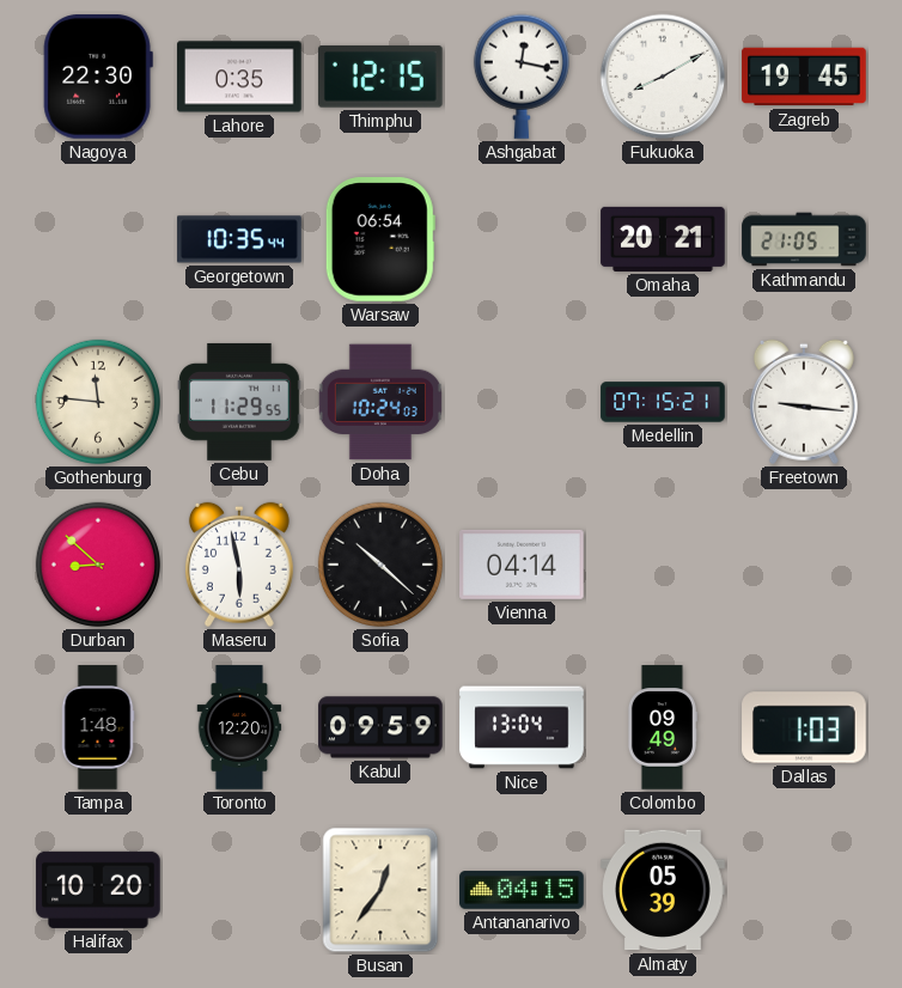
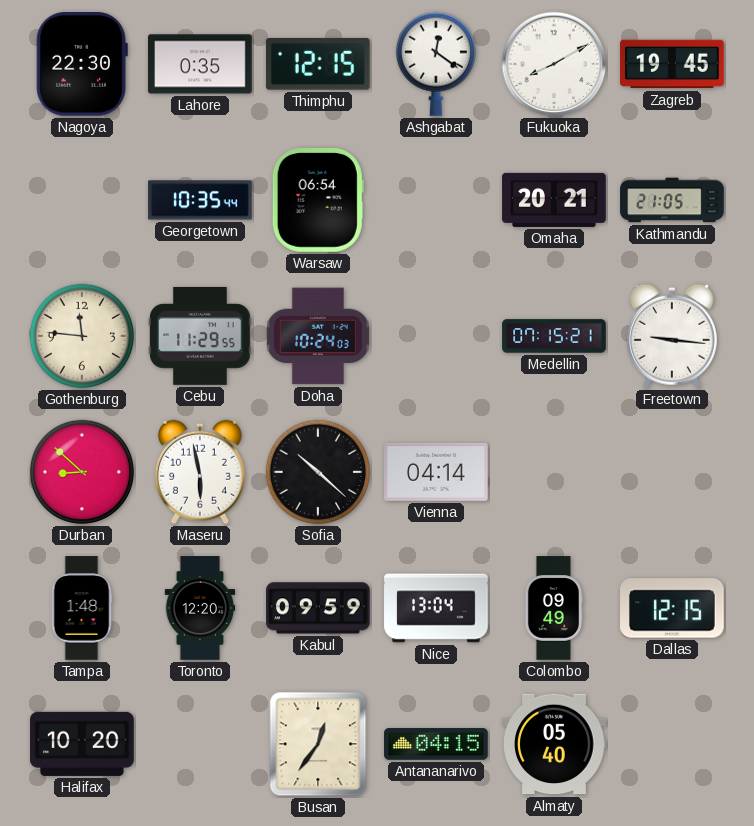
Ashgabat: 12:17 -> 12:21
Dallas: 1:03 -> 12:15
Almaty: 05:39 -> 05:40
